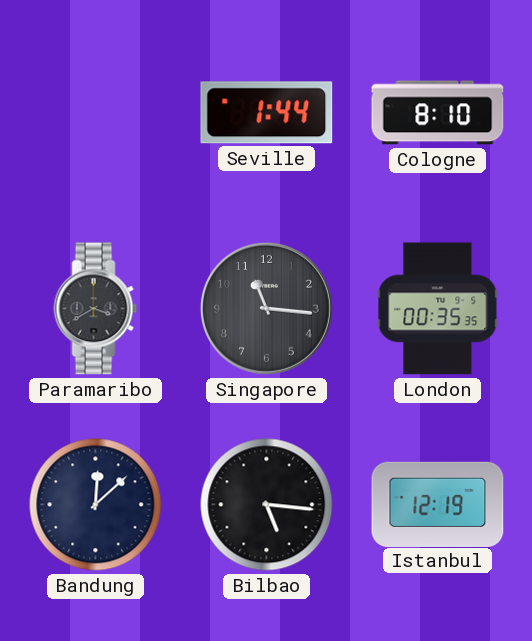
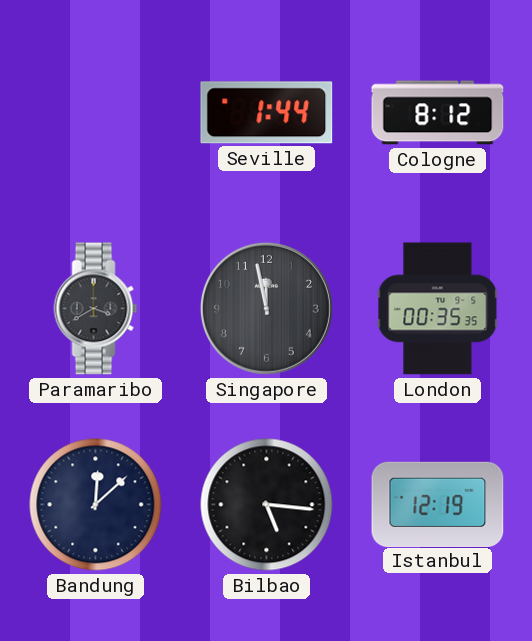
Cologne: 8:10 -> 8:12
Singapore: 11:16 -> 11:58
